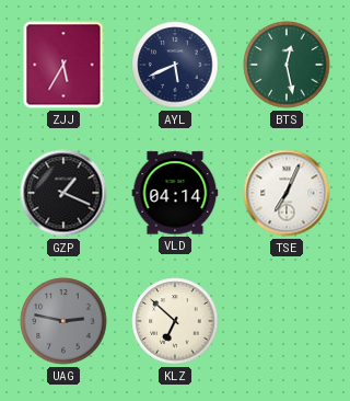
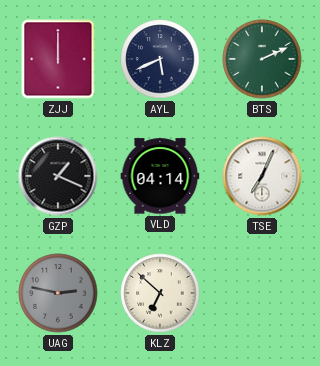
ZJJ: 5:35 -> 12:00
BTS: 12:28 -> 2:11
